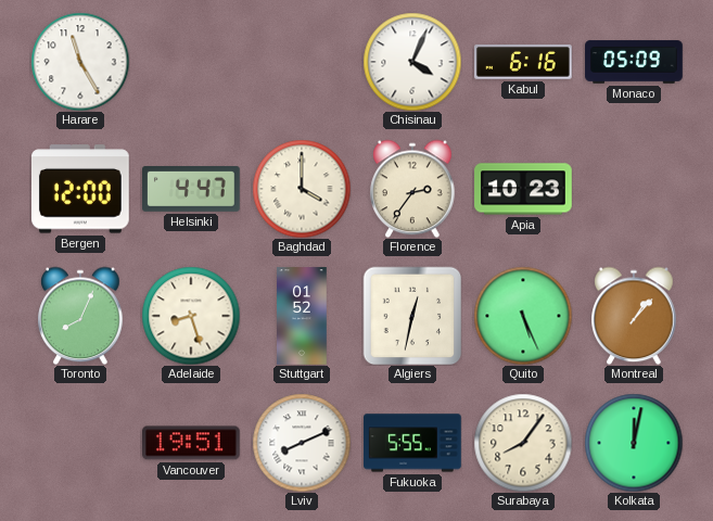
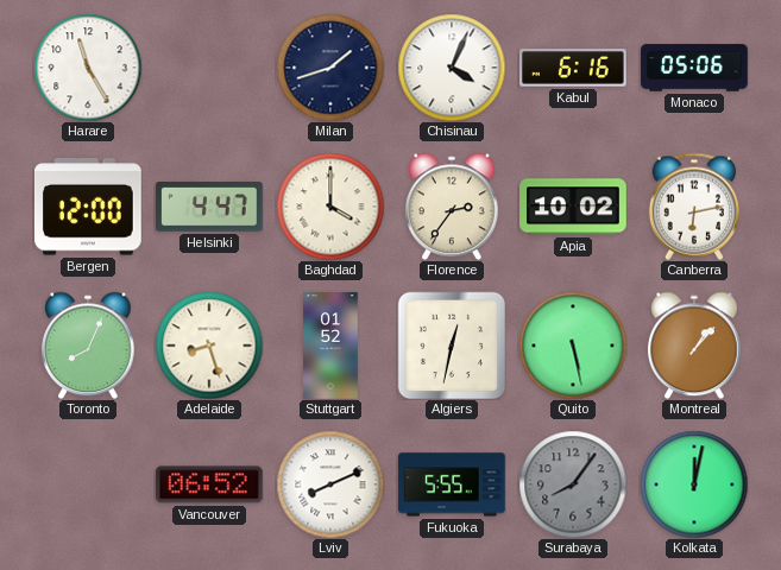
Milan: none -> 1:42
Monaco: 05:09 -> 05:06
Apia: 10:23 -> 10:02
Canberra: none -> 6:13
Quito: 5:26 -> 5:28
Vancouver: 19:51 -> 06:52
Surabaya dial: cream -> grey
